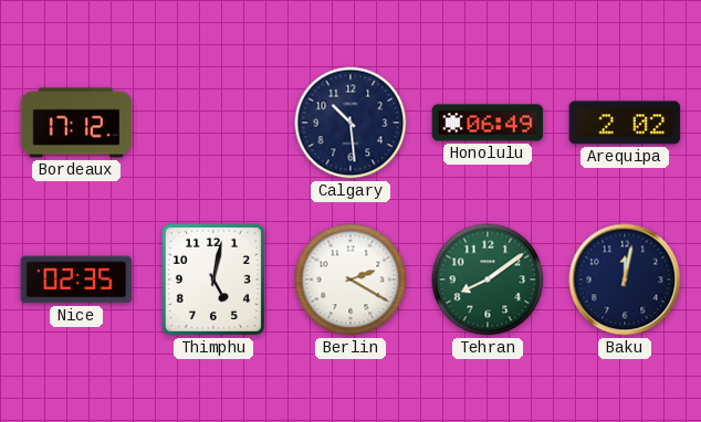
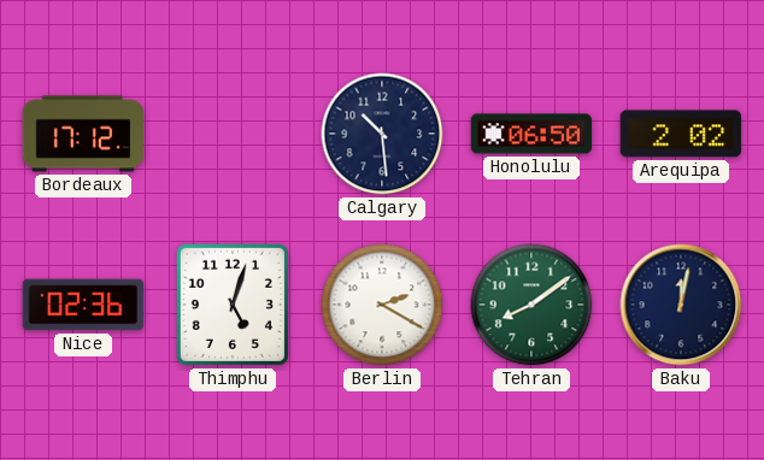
Honolulu: 06:49 -> 06:50
Nice: 02:35 -> 02:36
Thimphu: 5:02 -> 5:03
